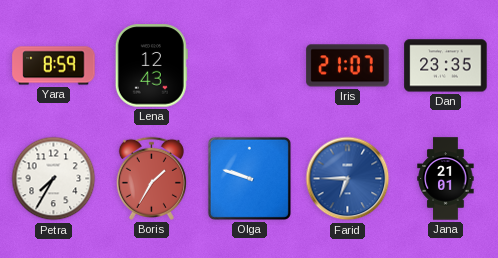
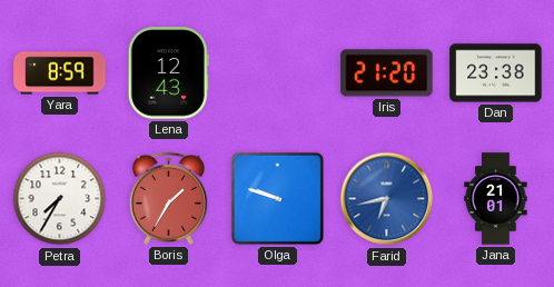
Iris: 21:07 -> 21:20
Dan: 23:35 -> 23:38
Farid: 6:45 -> 6:43
